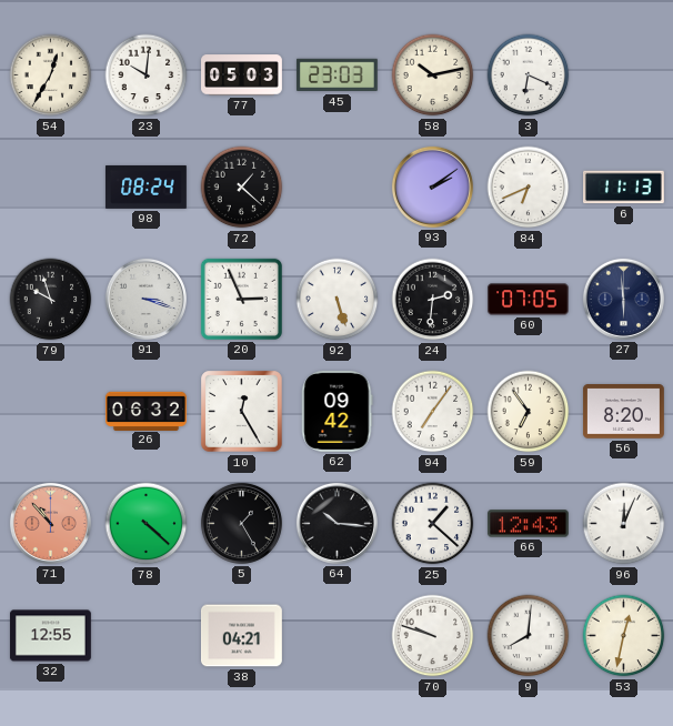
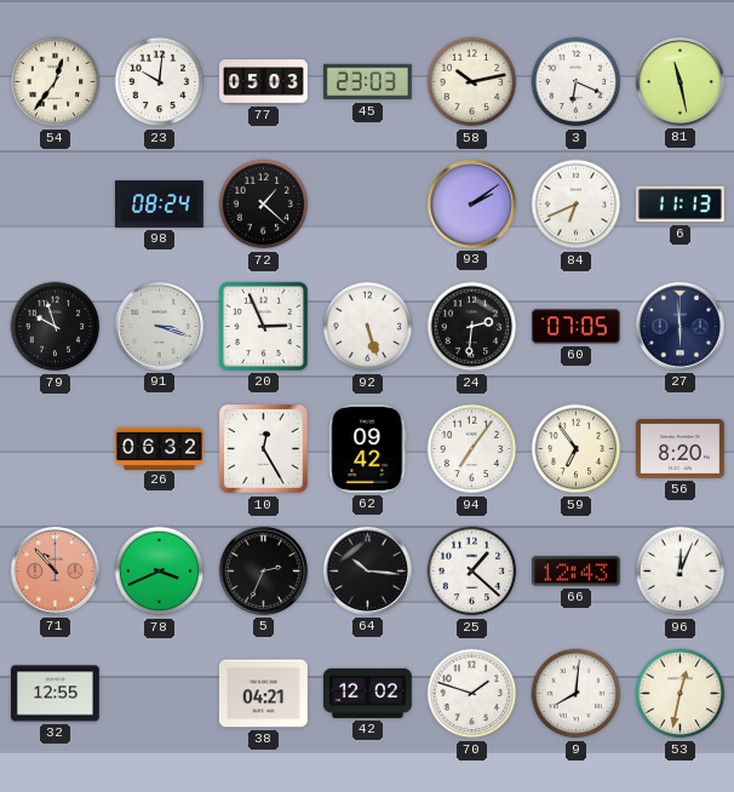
54: 12:35 -> 12:36
81: none -> 11:28
78: 4:22 -> 3:41
5: 1:25 -> 2:34
42: none -> 12:02
70: 9:48 -> 1:48
